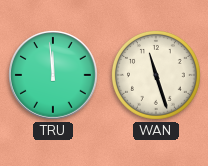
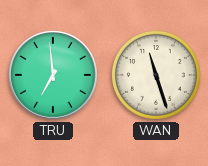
TRU: 11:59 -> 6:59
